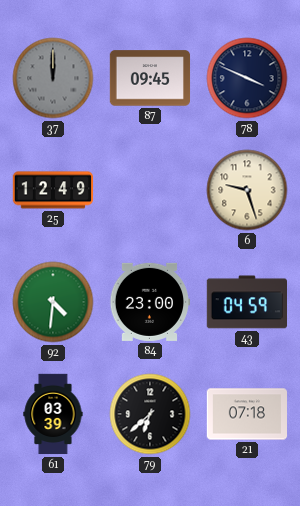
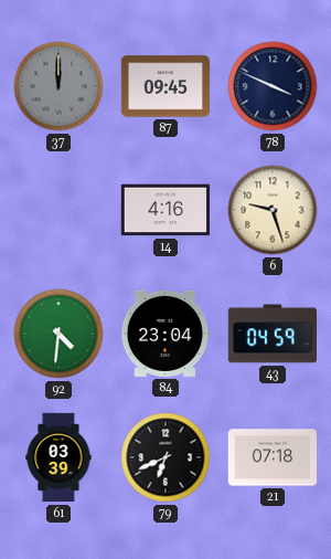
25: 12:49 -> none
14: none -> 4:16
84: 23:00 -> 23:04
79: 6:38 -> 6:41
